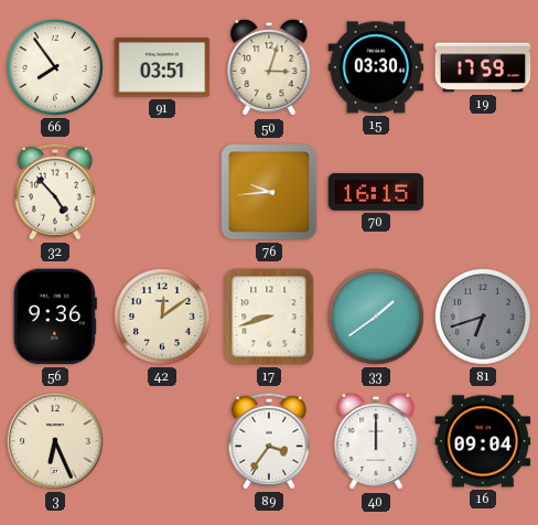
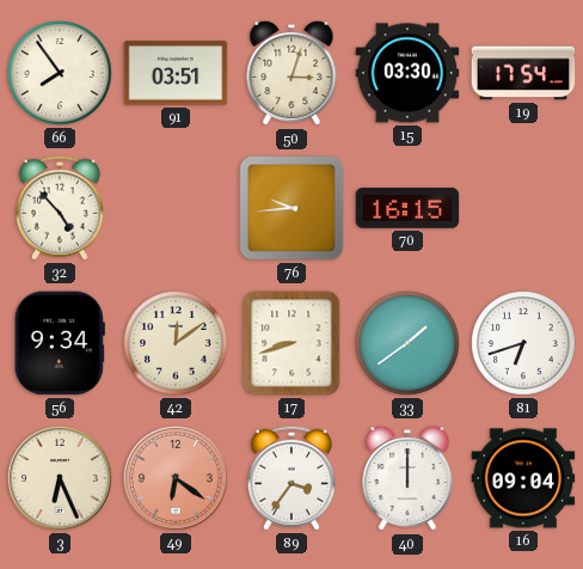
19: 17:59 -> 17:54
56: 9:36 -> 9:34
81 dial: grey -> white
49: none -> 6:21
